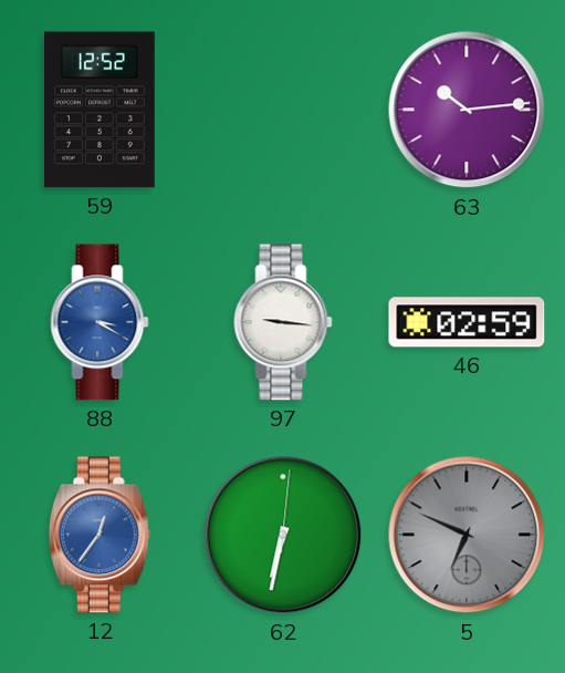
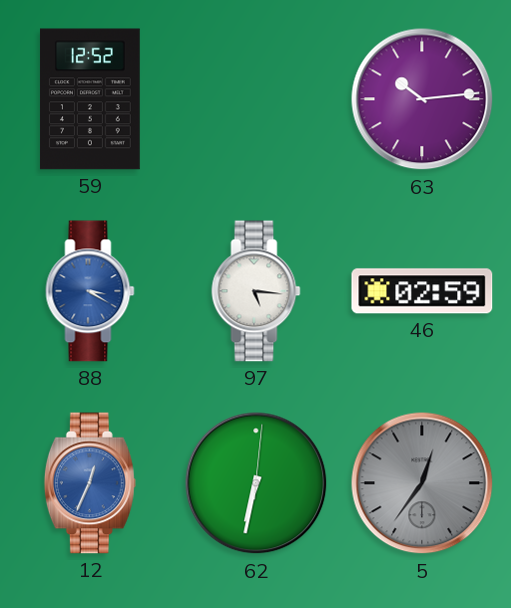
97: 9:16 -> 5:16
12: 12:36 -> 12:34
5: 6:49 -> 12:36
